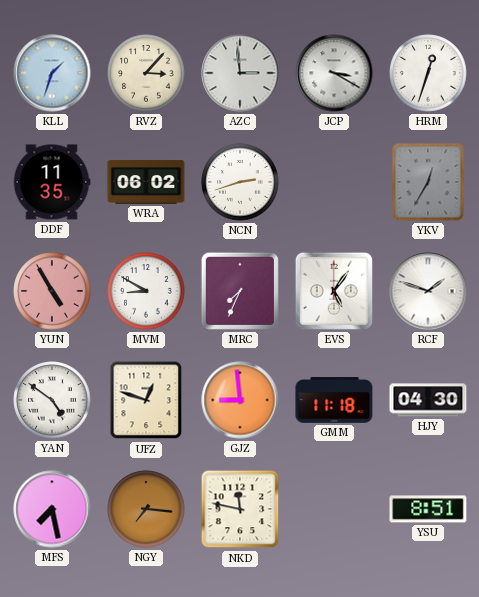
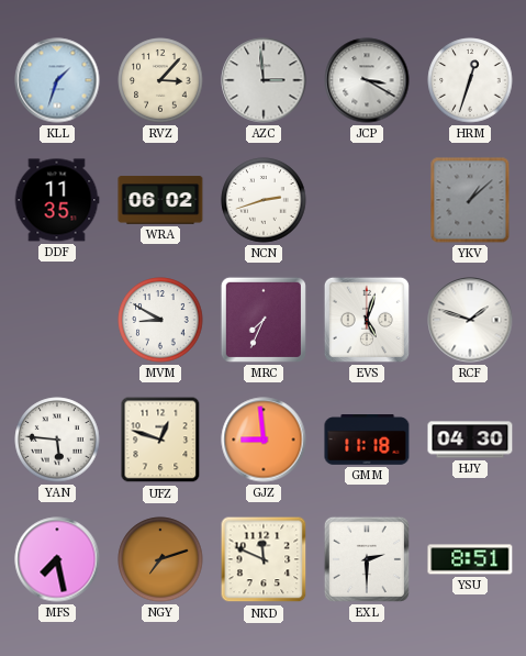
YKV: 12:35 -> 1:08
YUN: 4:55 -> none
EVS: 5:06 -> 5:03
YAN: 4:51 -> 5:46
NGY: 7:16 -> 7:12
NKD: 11:47 -> 11:49
EXL: none -> 2:30
